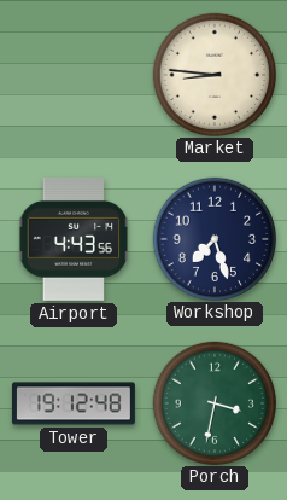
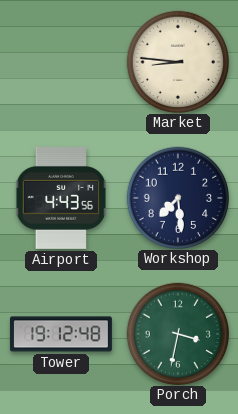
Workshop: 7:27 -> 7:29
